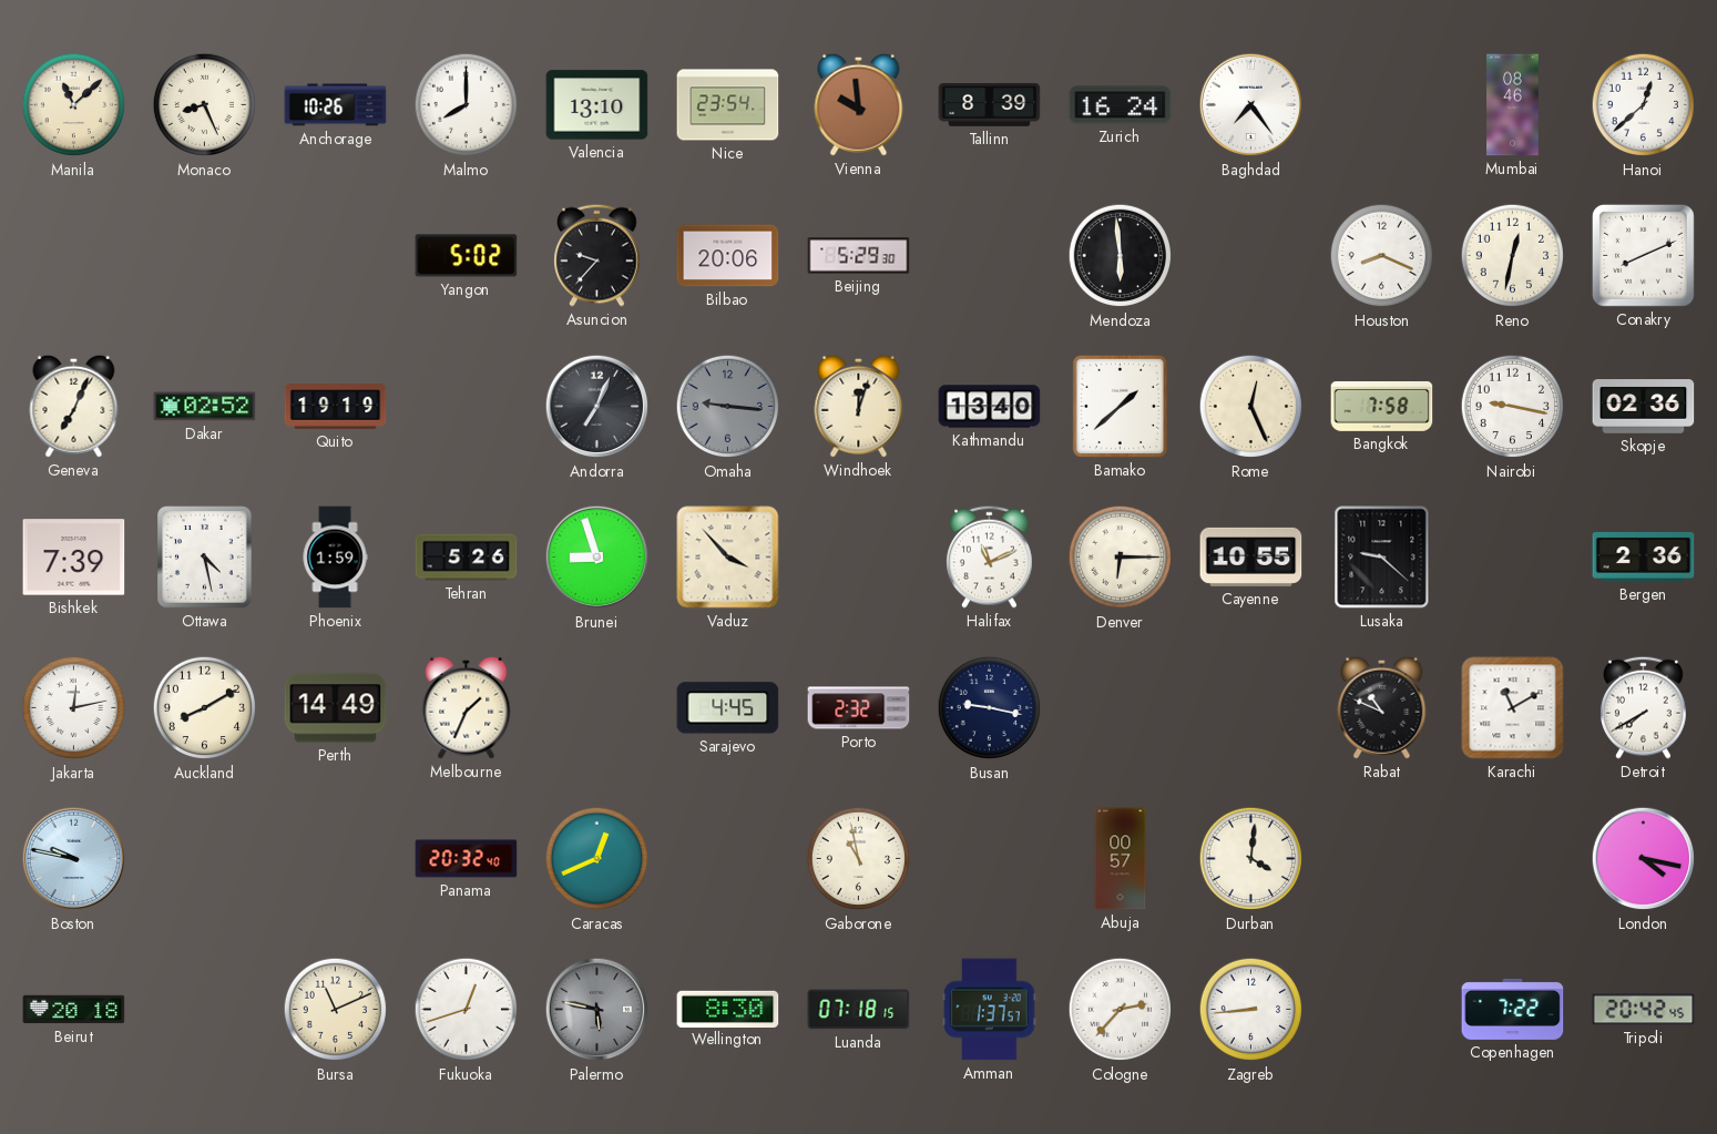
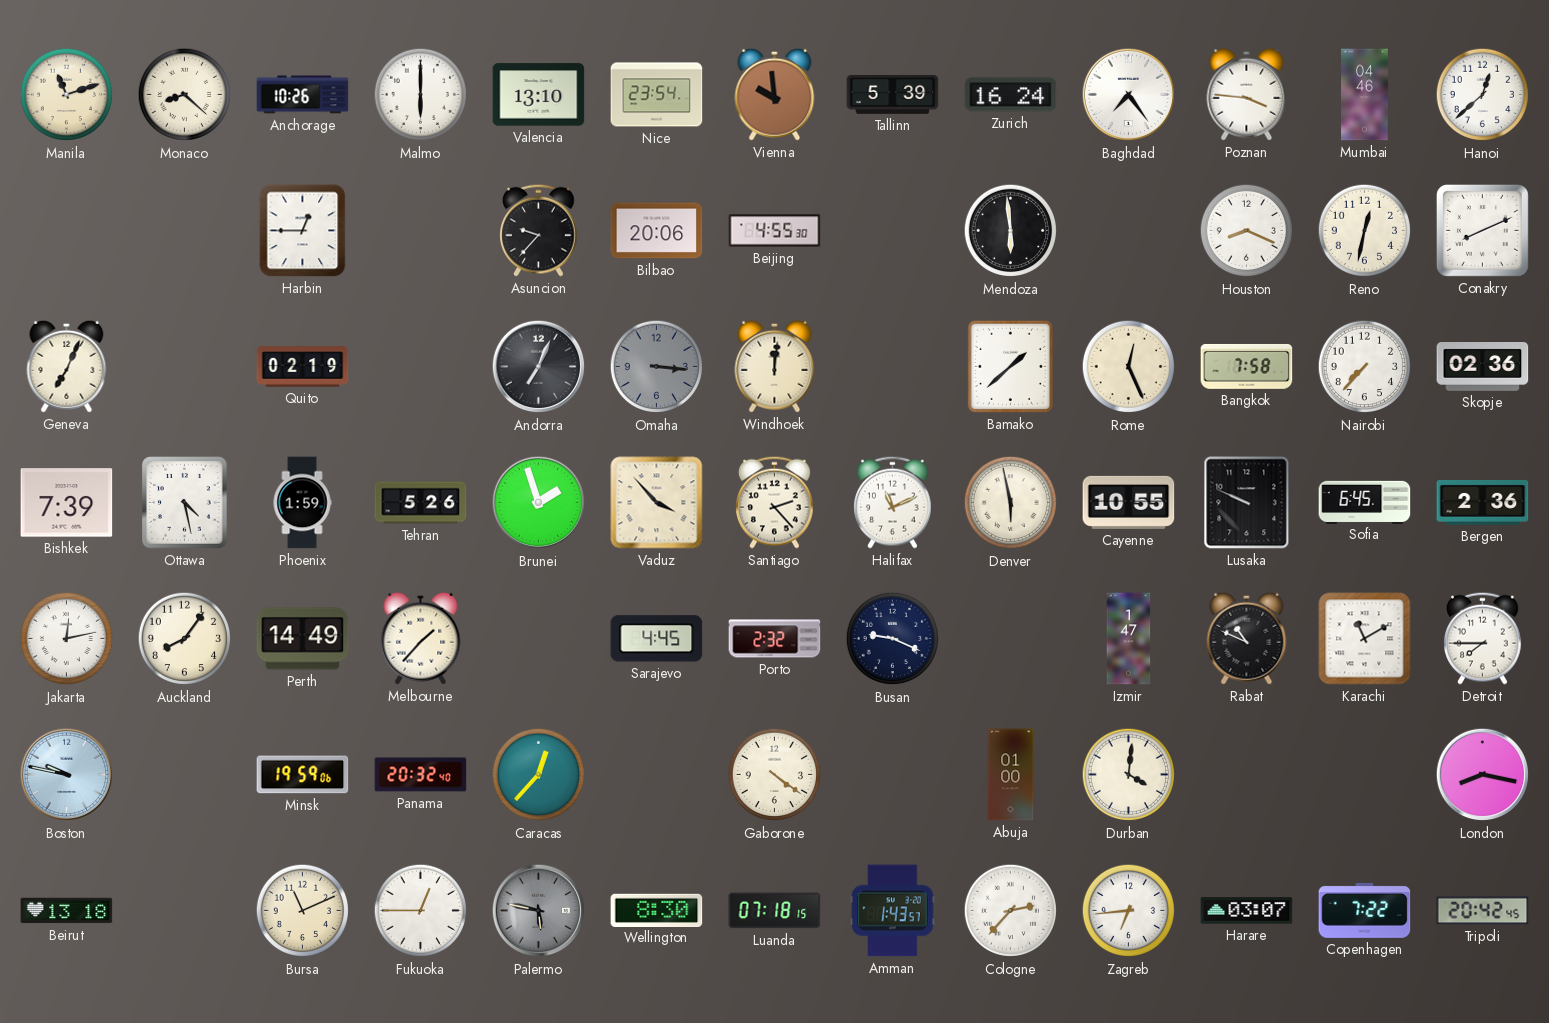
Manila: 11:08 -> 11:12
Monaco: 8:26 -> 8:22
Malmo: 8:00 -> 6:00
Tallinn: 8:39 -> 5:39
Poznan: none -> 3:46
Mumbai: 08:46 -> 04:46
Harbin: none -> 12:45
Yangon: 5:02 -> none
Beijing: 5:29 -> 4:55
Dakar: 02:52 -> none
Quito: 19:19 -> 02:19
Omaha: 9:16 -> 3:16
Windhoek: 12:03 -> 12:01
Kathmandu: 13:40 -> none
Nairobi: 9:17 -> 7:37
Brunei: 8:57 -> 1:57
Santiago: none -> 2:23
Denver: 6:15 -> 5:58
Lusaka: 9:22 -> 9:49
Sofia: none -> 6:45
Auckland: 8:10 -> 8:06
Melbourne: 1:34 -> 1:37
Busan: 9:17 -> 9:19
Izmir: none -> 1:47
Detroit: 7:40 -> 7:45
Minsk: none -> 19:59
Caracas: 12:41 -> 12:37
Gaborone: 10:58 -> 4:21
Abuja: 00:57 -> 01:00
London: 4:17 -> 8:17
Beirut: 20:18 -> 13:18
Fukuoka: 12:42 -> 12:45
Amman: 1:37 -> 1:43
Zagreb: 8:44 -> 6:44
Harare: none -> 03:07
